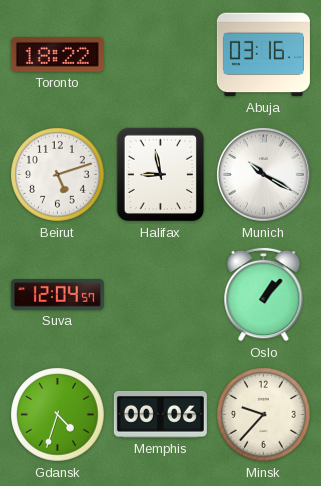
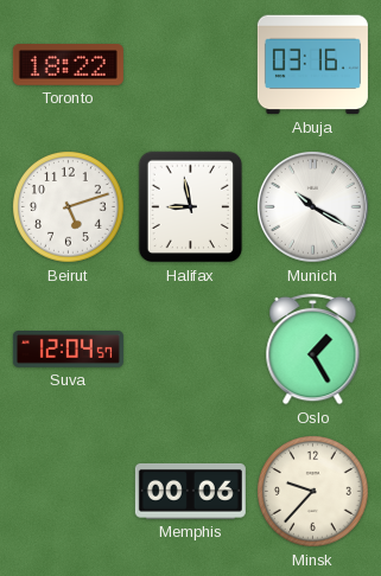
Oslo: 1:07 -> 1:25
Gdansk: 4:33 -> none
